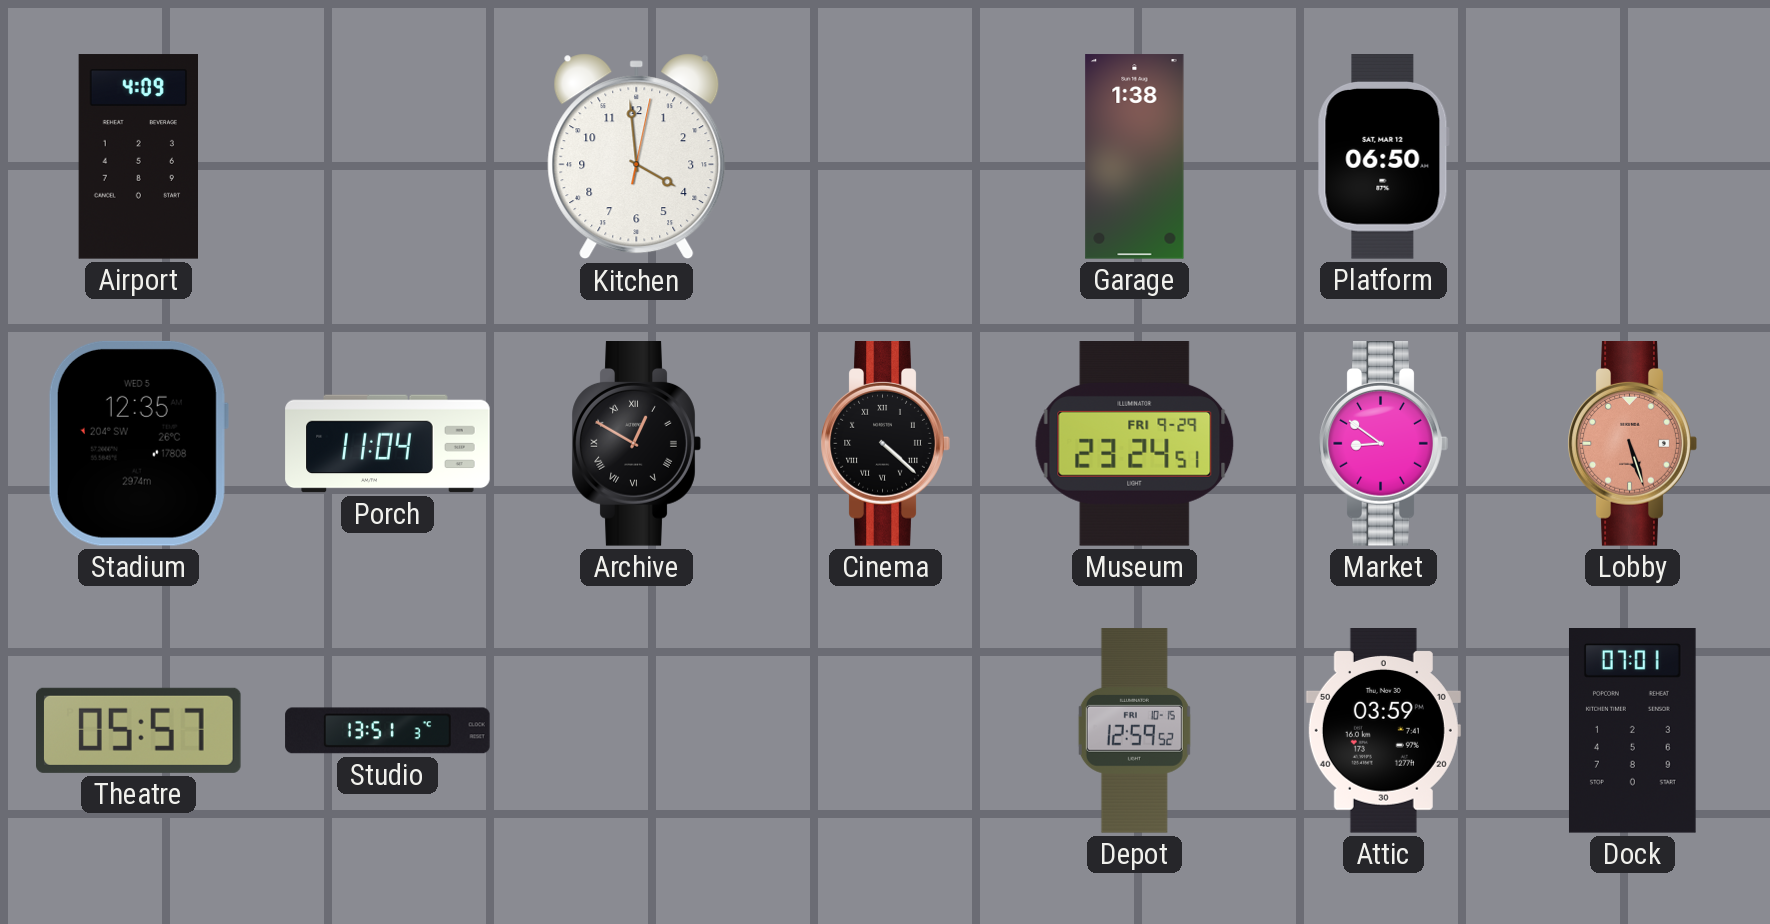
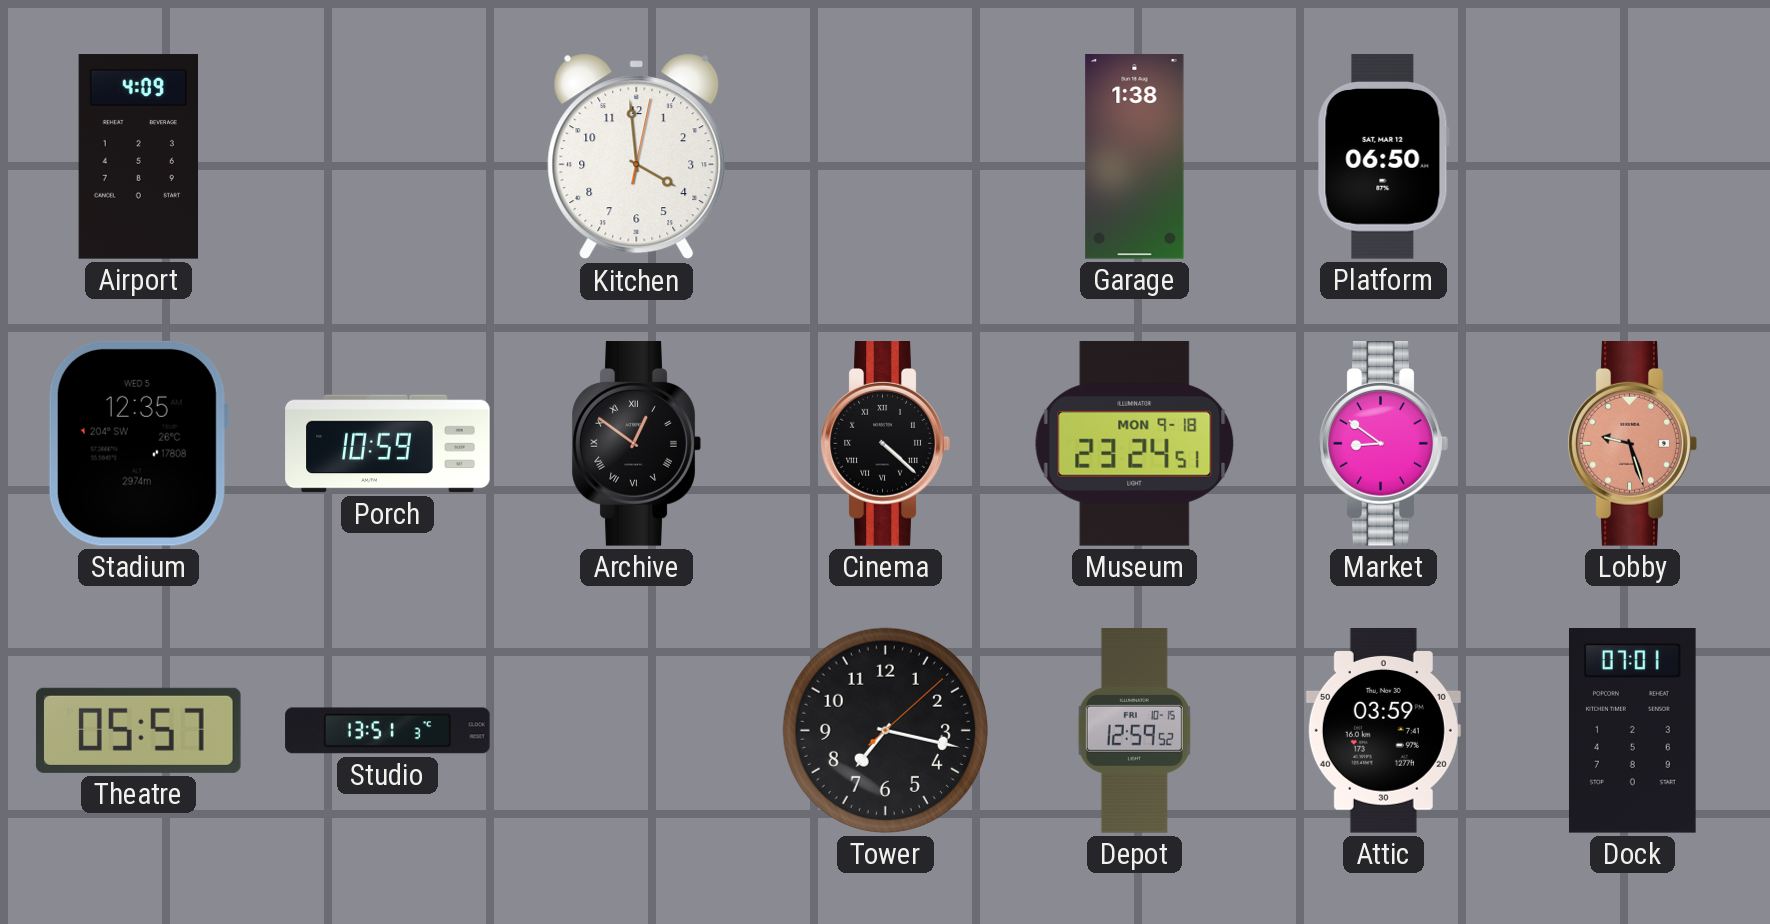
Porch: 11:04 -> 10:59
Archive: 12:50 -> 12:51
Museum date: FRI 9-29 -> MON 9-18
Lobby: 5:27 -> 9:27
Tower: none -> 7:17
